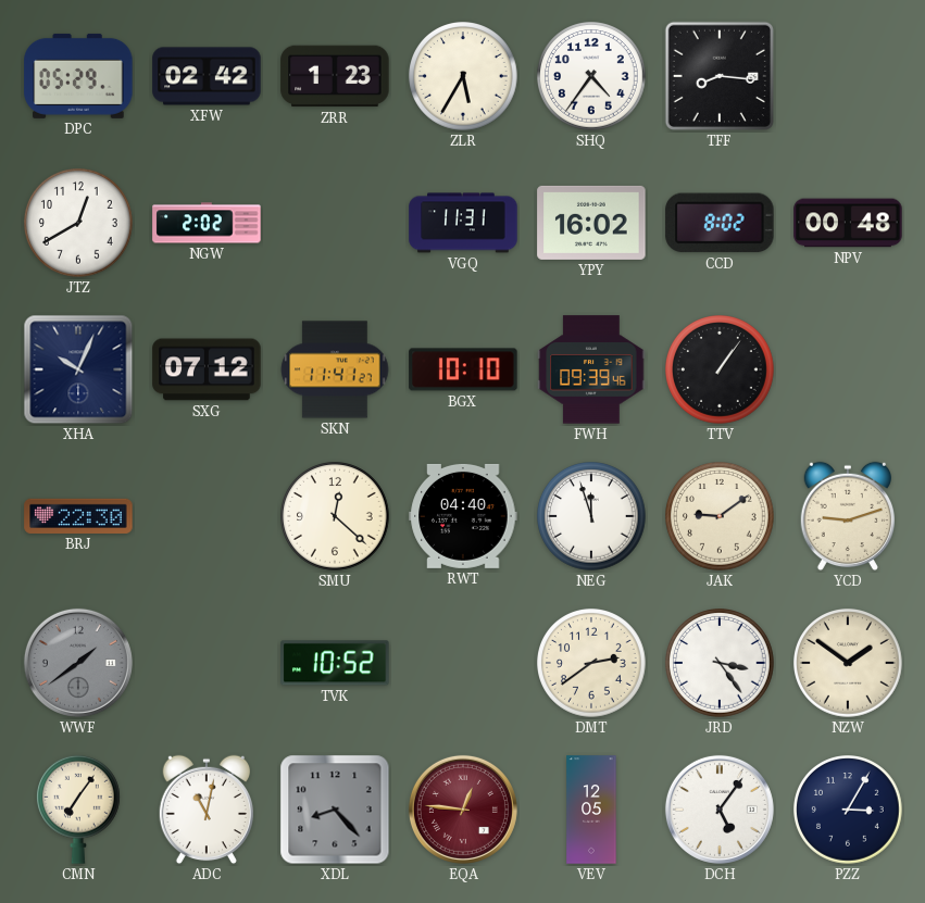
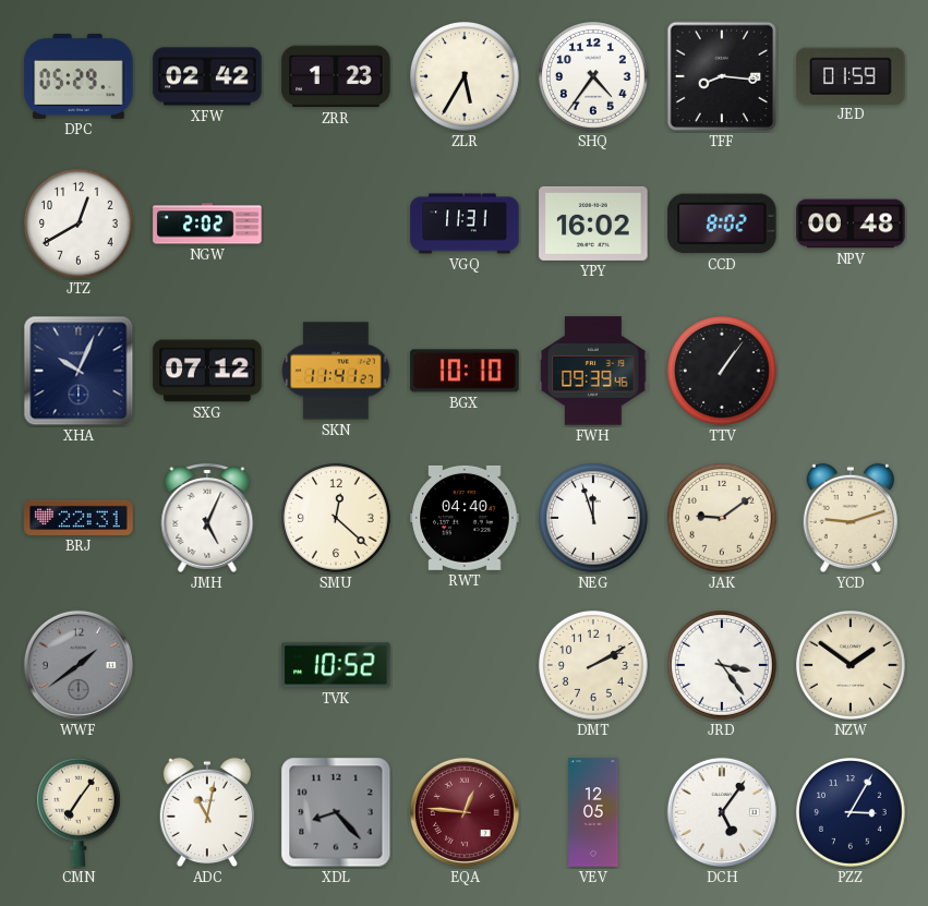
JED: none -> 01:59
BRJ: 22:30 -> 22:31
JMH: none -> 5:04
DMT: 2:39 -> 2:10
